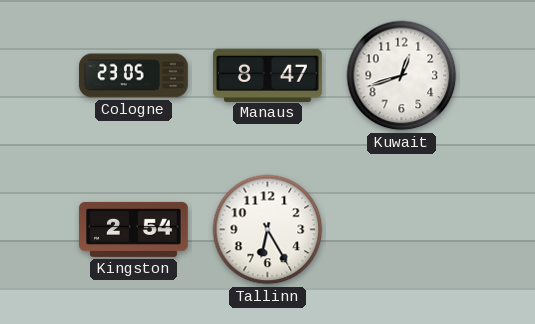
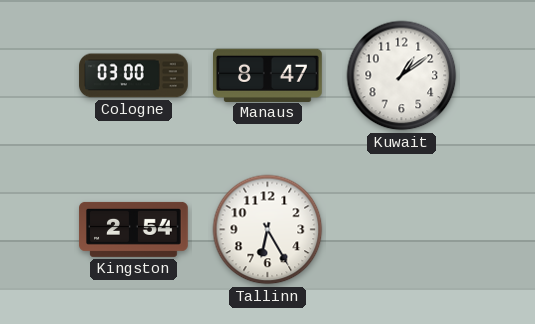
Cologne: 23:05 -> 03:00
Kuwait: 12:42 -> 1:09
